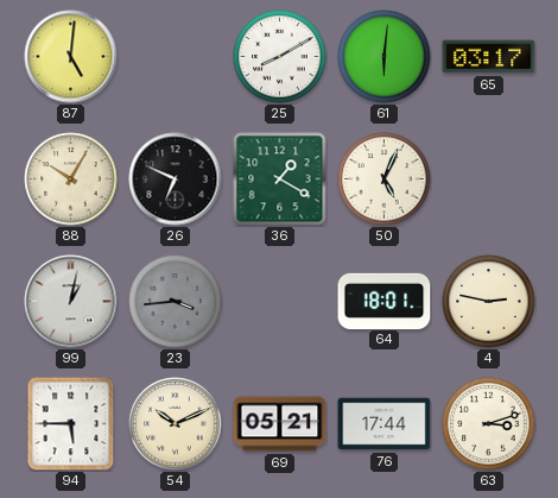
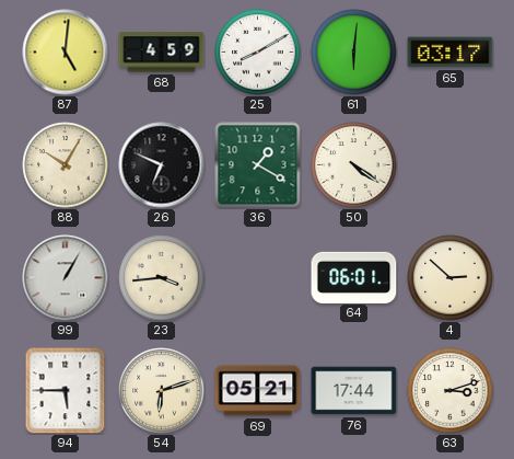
68: none -> 4:59
50: 5:04 -> 4:21
99: 1:02 -> 1:05
23 dial: grey -> cream
64: 18:01 -> 06:01
4: 2:47 -> 2:52
54: 10:11 -> 6:12
